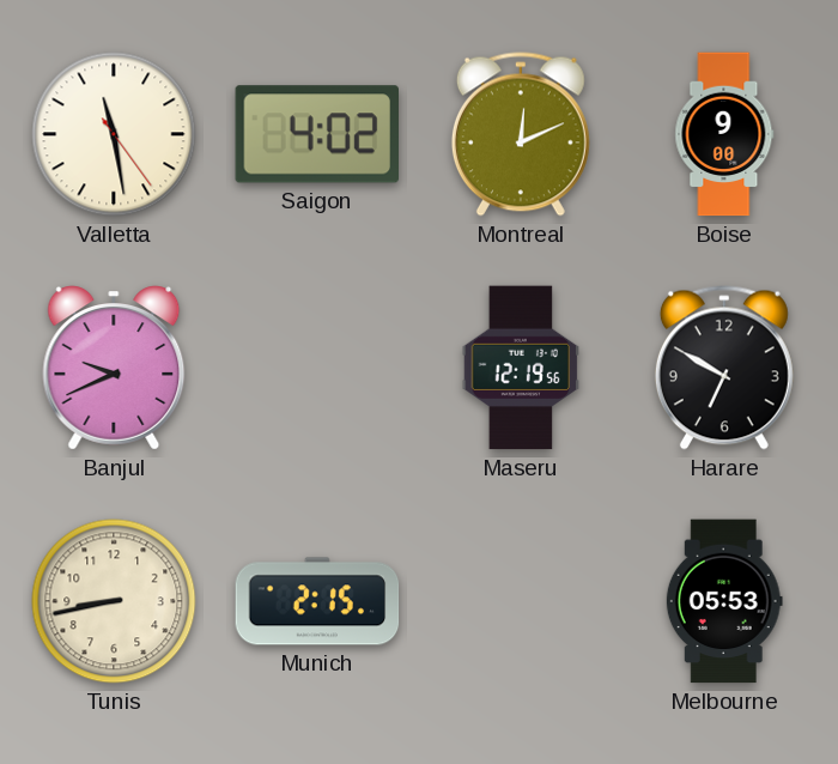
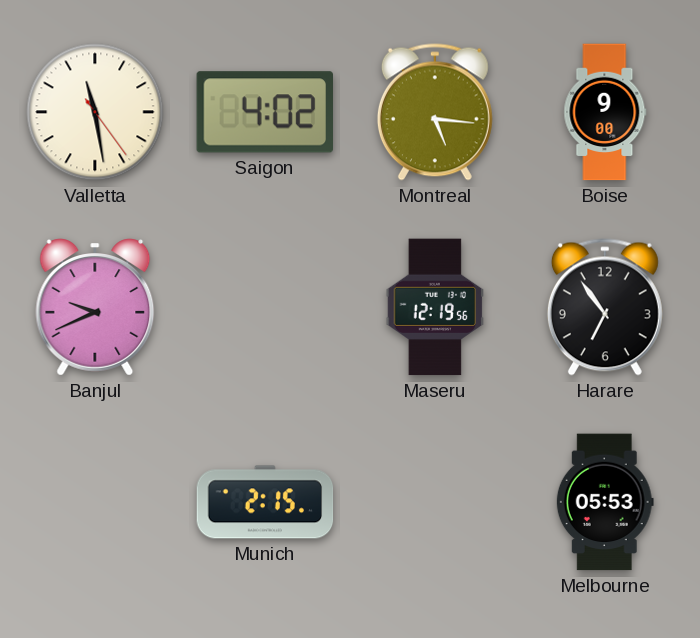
Montreal: 12:11 -> 5:16
Harare: 6:50 -> 6:54
Tunis: 8:43 -> none
